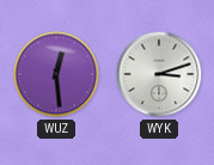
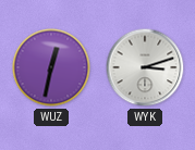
WUZ: 12:29 -> 12:32
